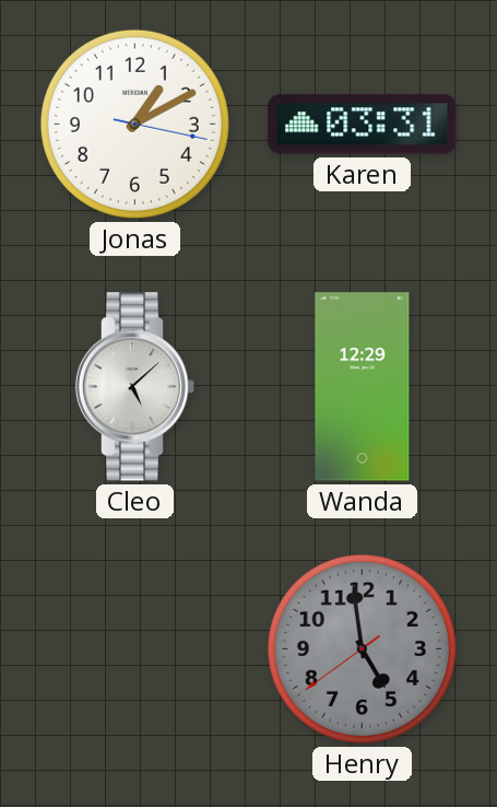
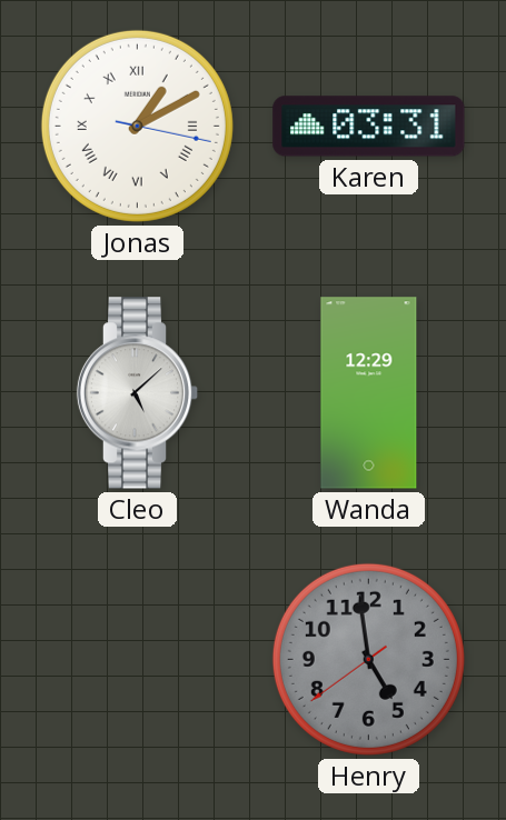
Jonas numerals: Arabic -> Roman
